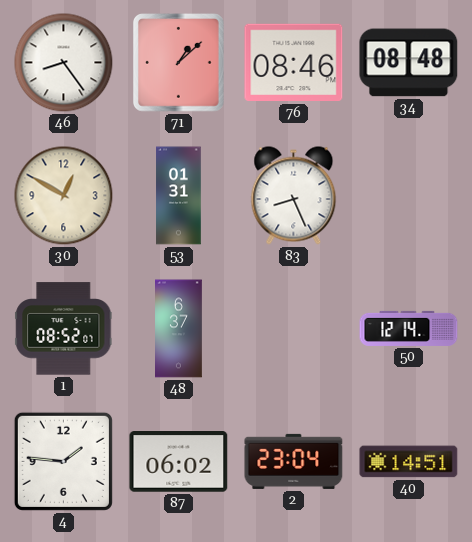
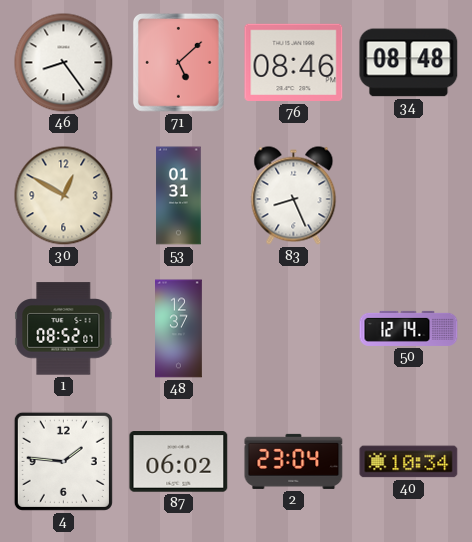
71: 1:08 -> 5:08
48: 6:37 -> 12:37
40: 14:51 -> 10:34
